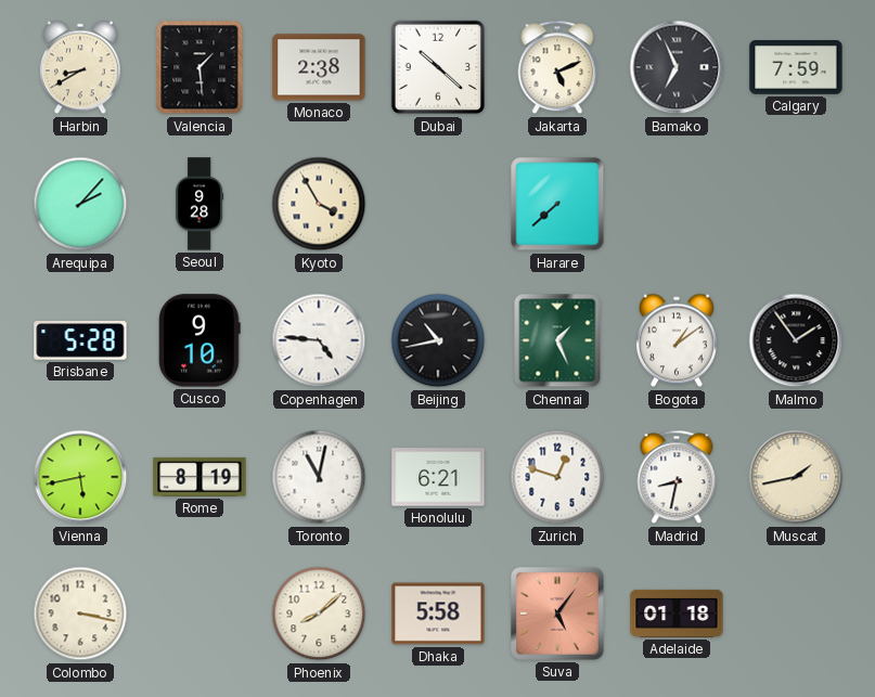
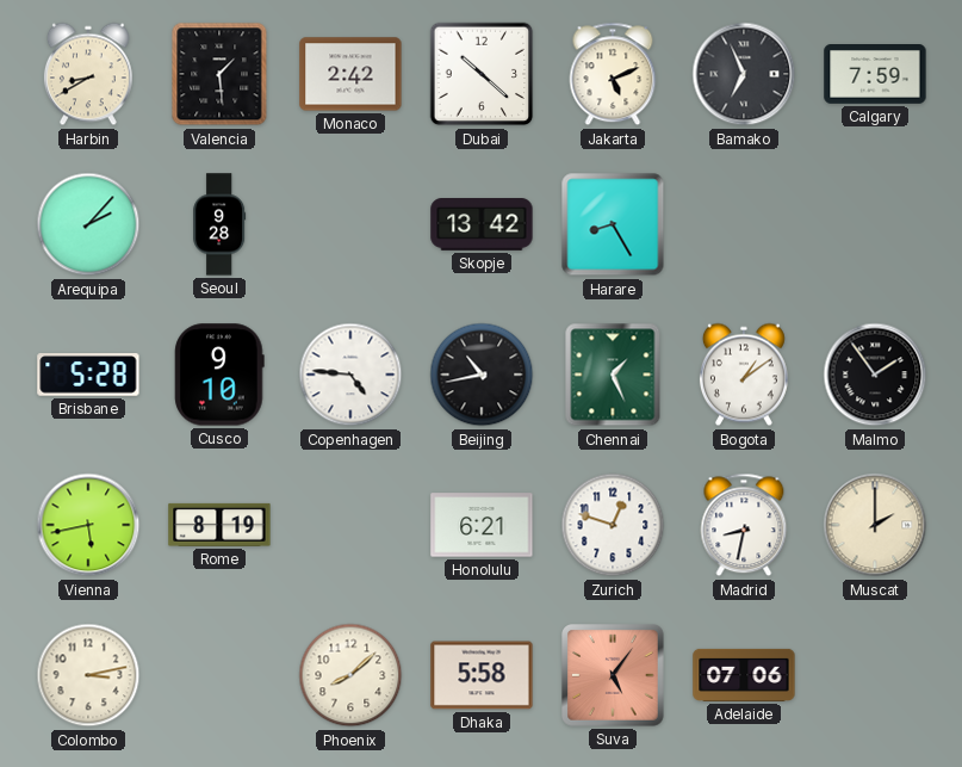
Monaco: 2:38 -> 2:42
Kyoto: 3:55 -> none
Skopje: none -> 13:42
Harare: 7:38 -> 8:25
Toronto: 11:02 -> none
Muscat: 1:43 -> 2:00
Colombo: 3:17 -> 3:13
Adelaide: 01:18 -> 07:06
